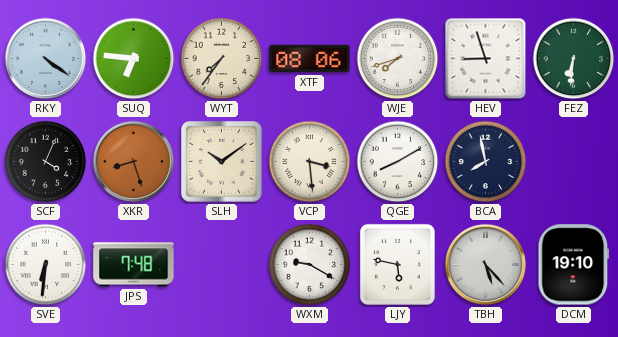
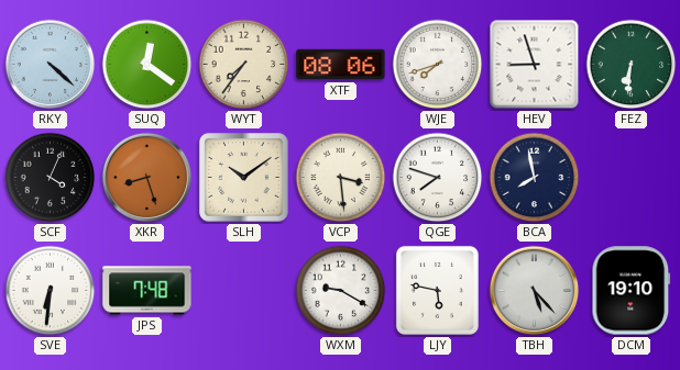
RKY: 4:21 -> 4:22
SUQ: 6:46 -> 12:21
QGE: 8:10 -> 7:48
